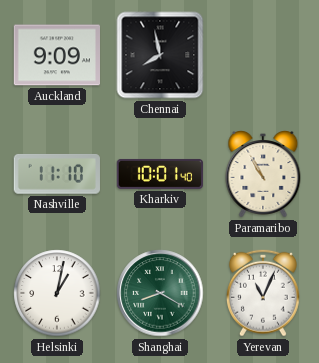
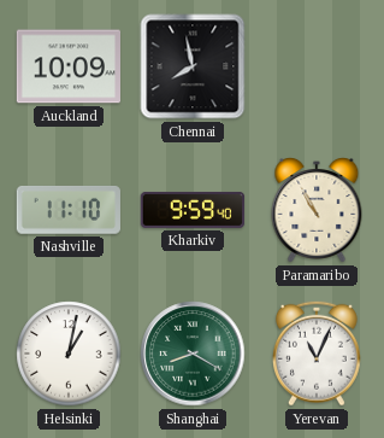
Auckland: 9:09 -> 10:09
Kharkiv: 10:01 -> 9:59
